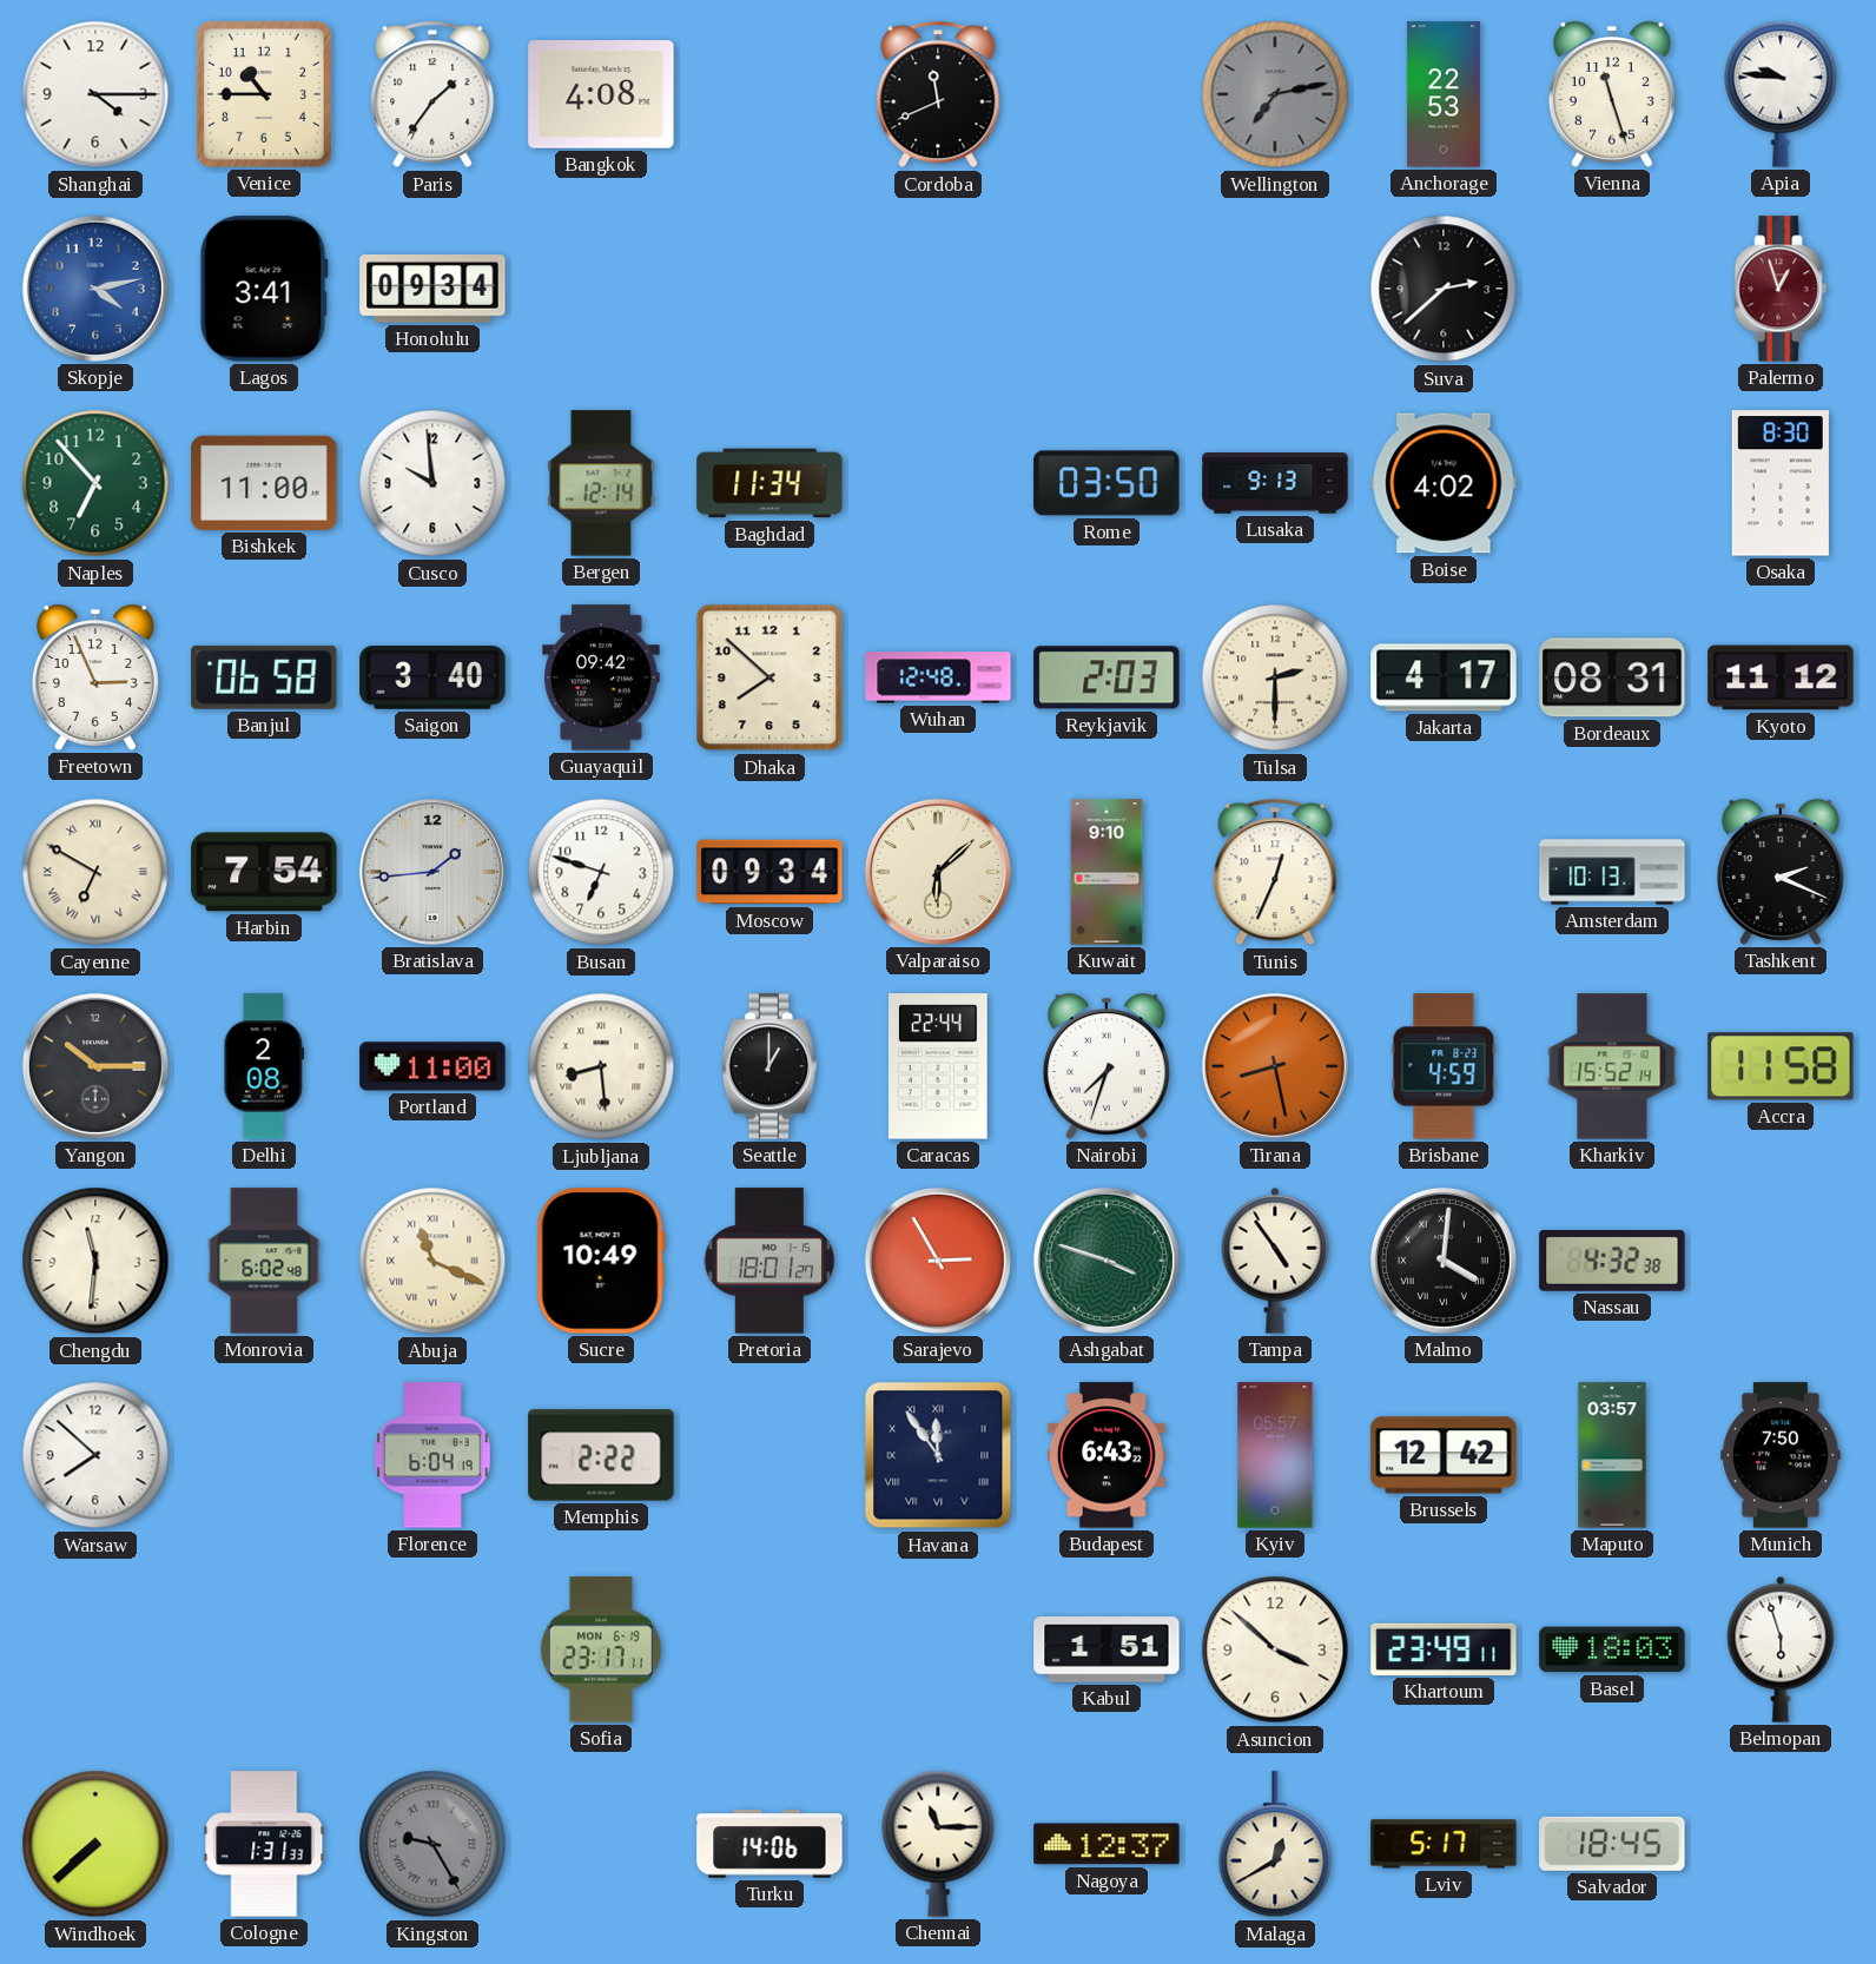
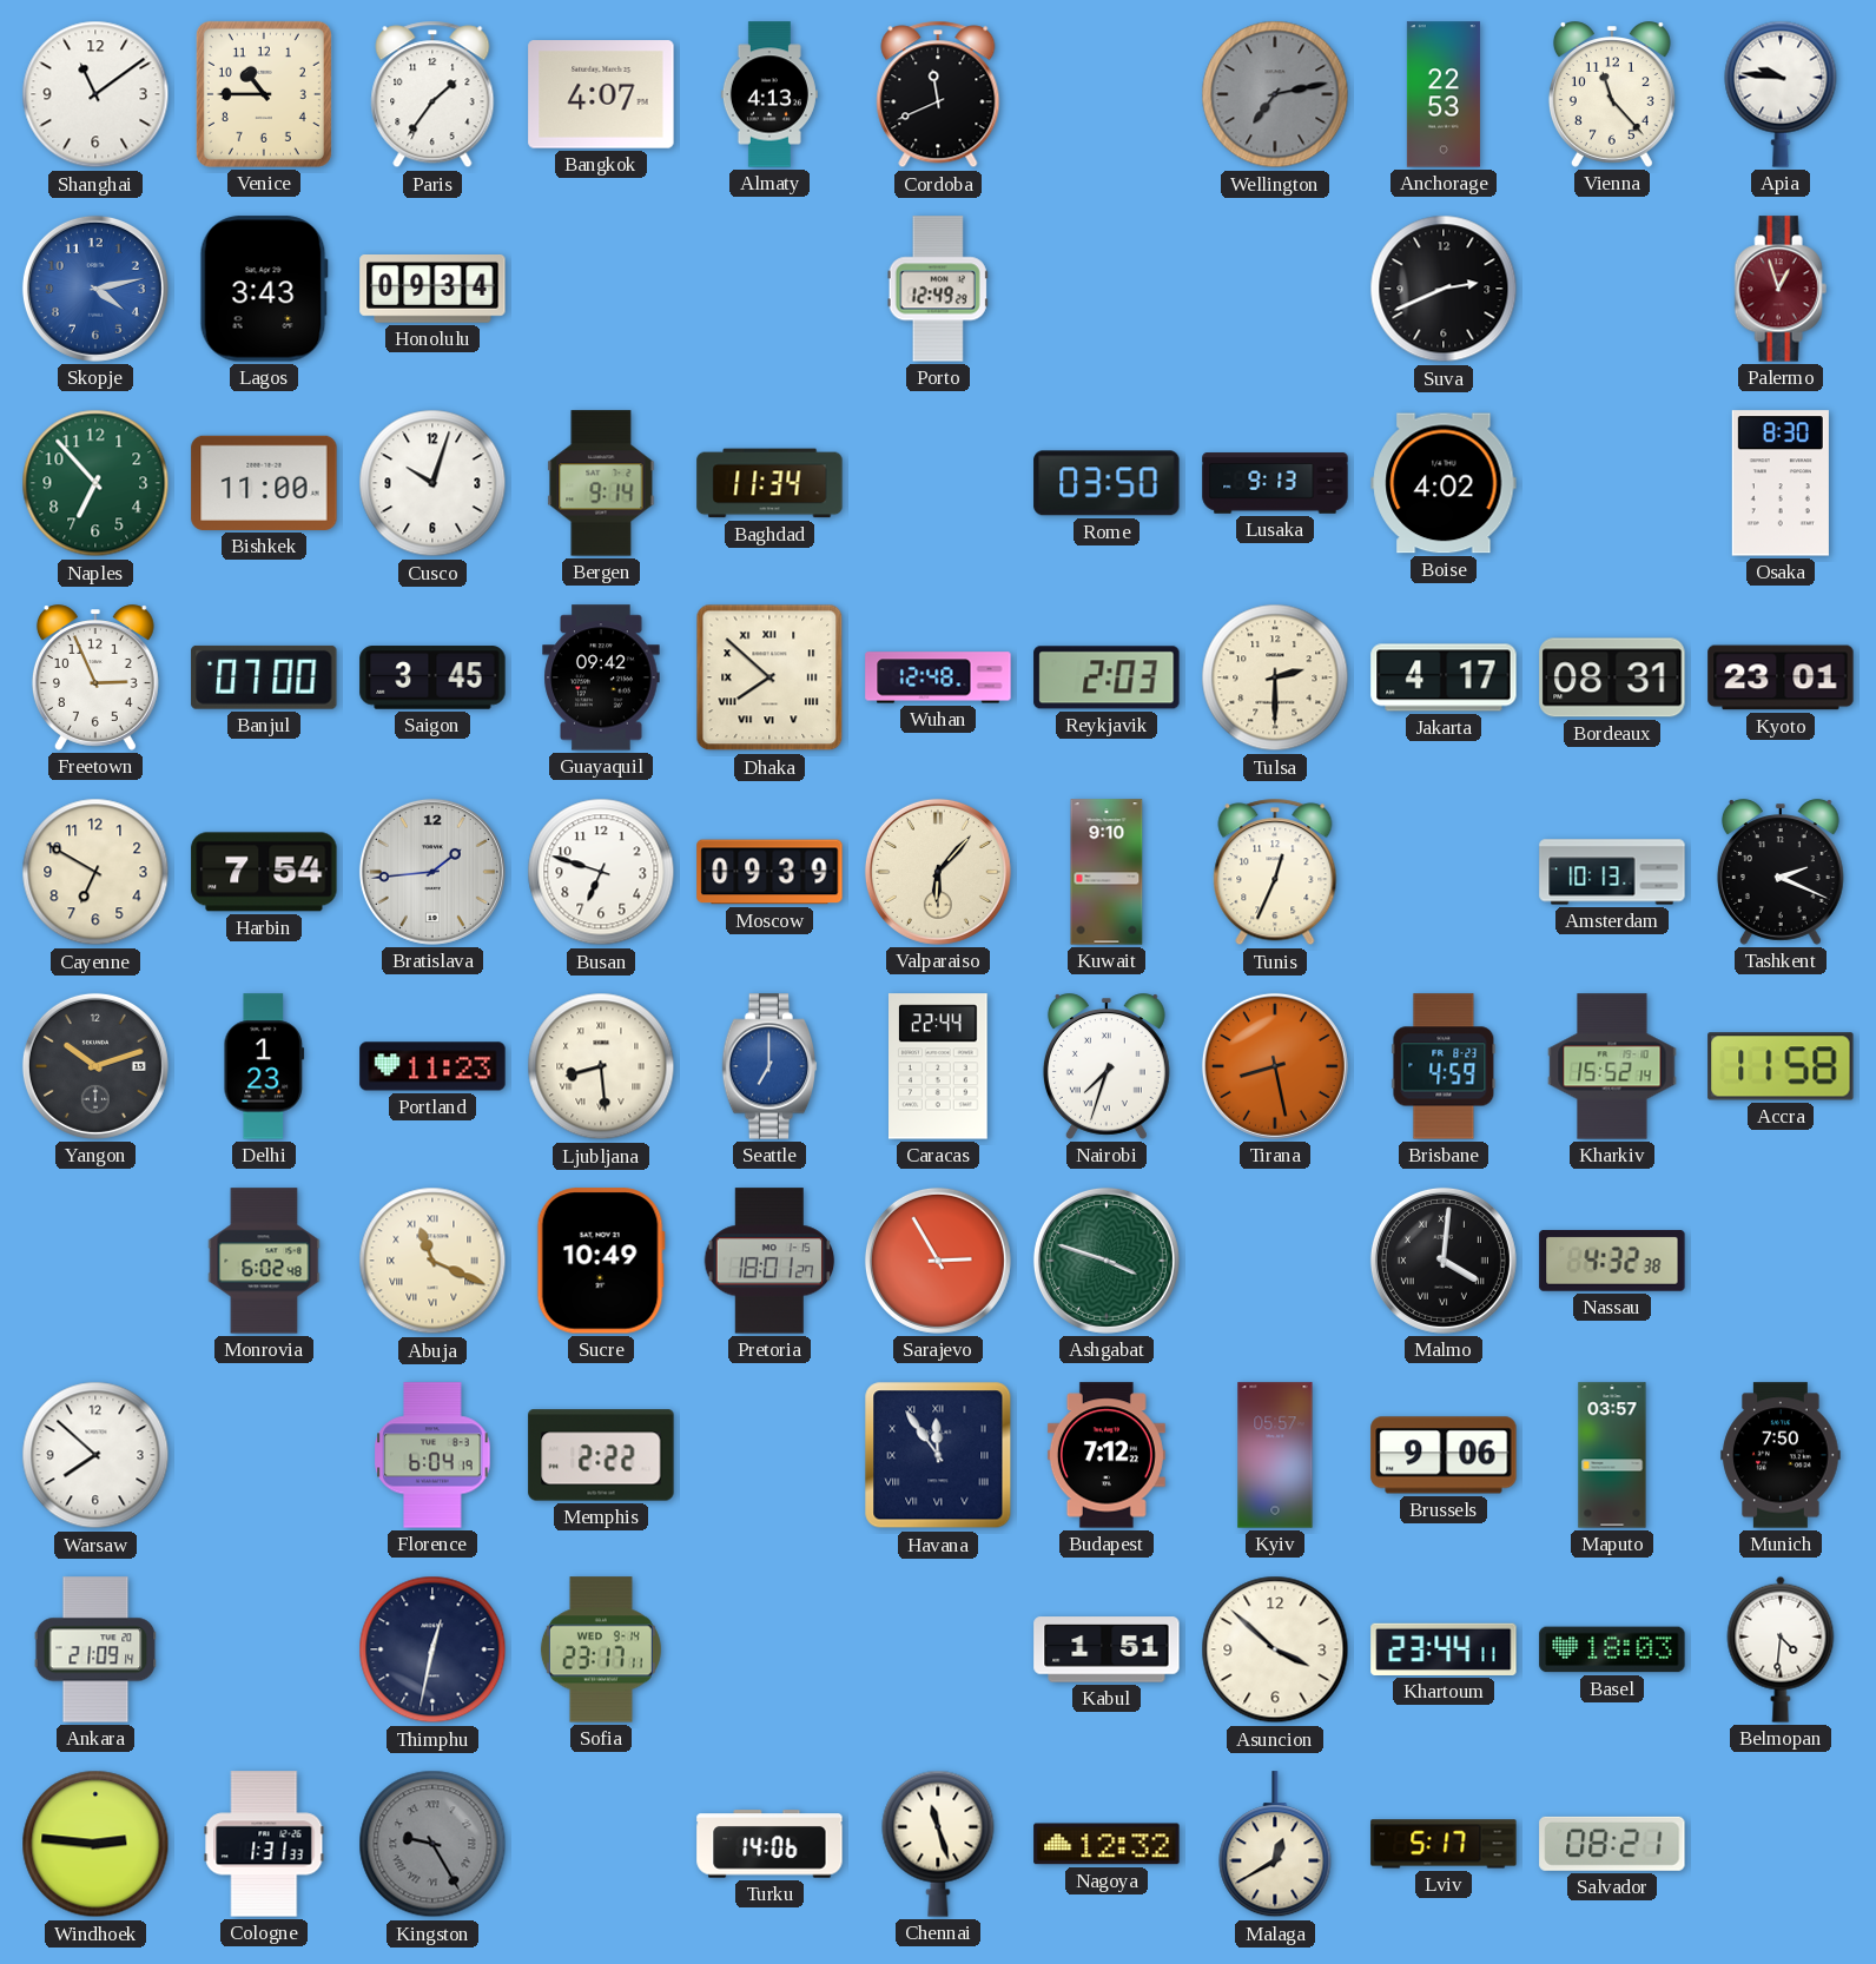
Shanghai: 4:15 -> 11:09
Bangkok: 4:08 -> 4:07
Almaty: none -> 4:13
Vienna: 11:27 -> 11:23
Lagos: 3:41 -> 3:43
Porto: none -> 12:49
Suva: 2:38 -> 2:41
Cusco: 9:59 -> 10:03
Bergen: 12:14 -> 9:14
Banjul: 06:58 -> 07:00
Saigon: 3:40 -> 3:45
Dhaka numerals: Arabic -> Roman
Kyoto: 11:12 -> 23:01
Cayenne numerals: Roman -> Arabic
Moscow: 09:34 -> 09:39
Valparaiso: 6:08 -> 6:07
Yangon: 10:15 -> 10:12
Delhi: 2:08 -> 1:23
Portland: 11:00 -> 11:23
Seattle: 1:00 -> 7:00
Seattle dial: black -> blue
Chengdu: 11:31 -> none
Tampa: 4:54 -> none
Budapest: 6:43 -> 7:12
Brussels: 12:42 -> 9:06
Ankara: none -> 21:09
Thimphu: none -> 12:32
Sofia date: MON 6-19 -> WED 9-14
Khartoum: 23:49 -> 23:44
Belmopan: 5:57 -> 4:31
Windhoek: 7:38 -> 2:46
Chennai: 11:15 -> 11:27
Nagoya: 12:37 -> 12:32
Salvador: 18:45 -> 08:21
